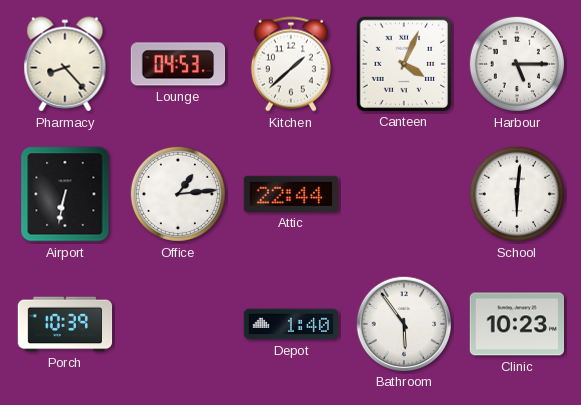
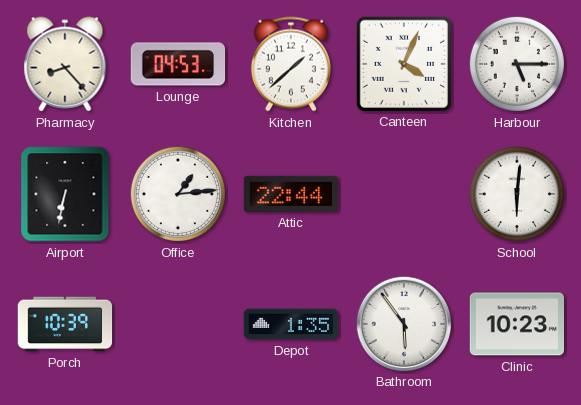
Depot: 1:40 -> 1:35
